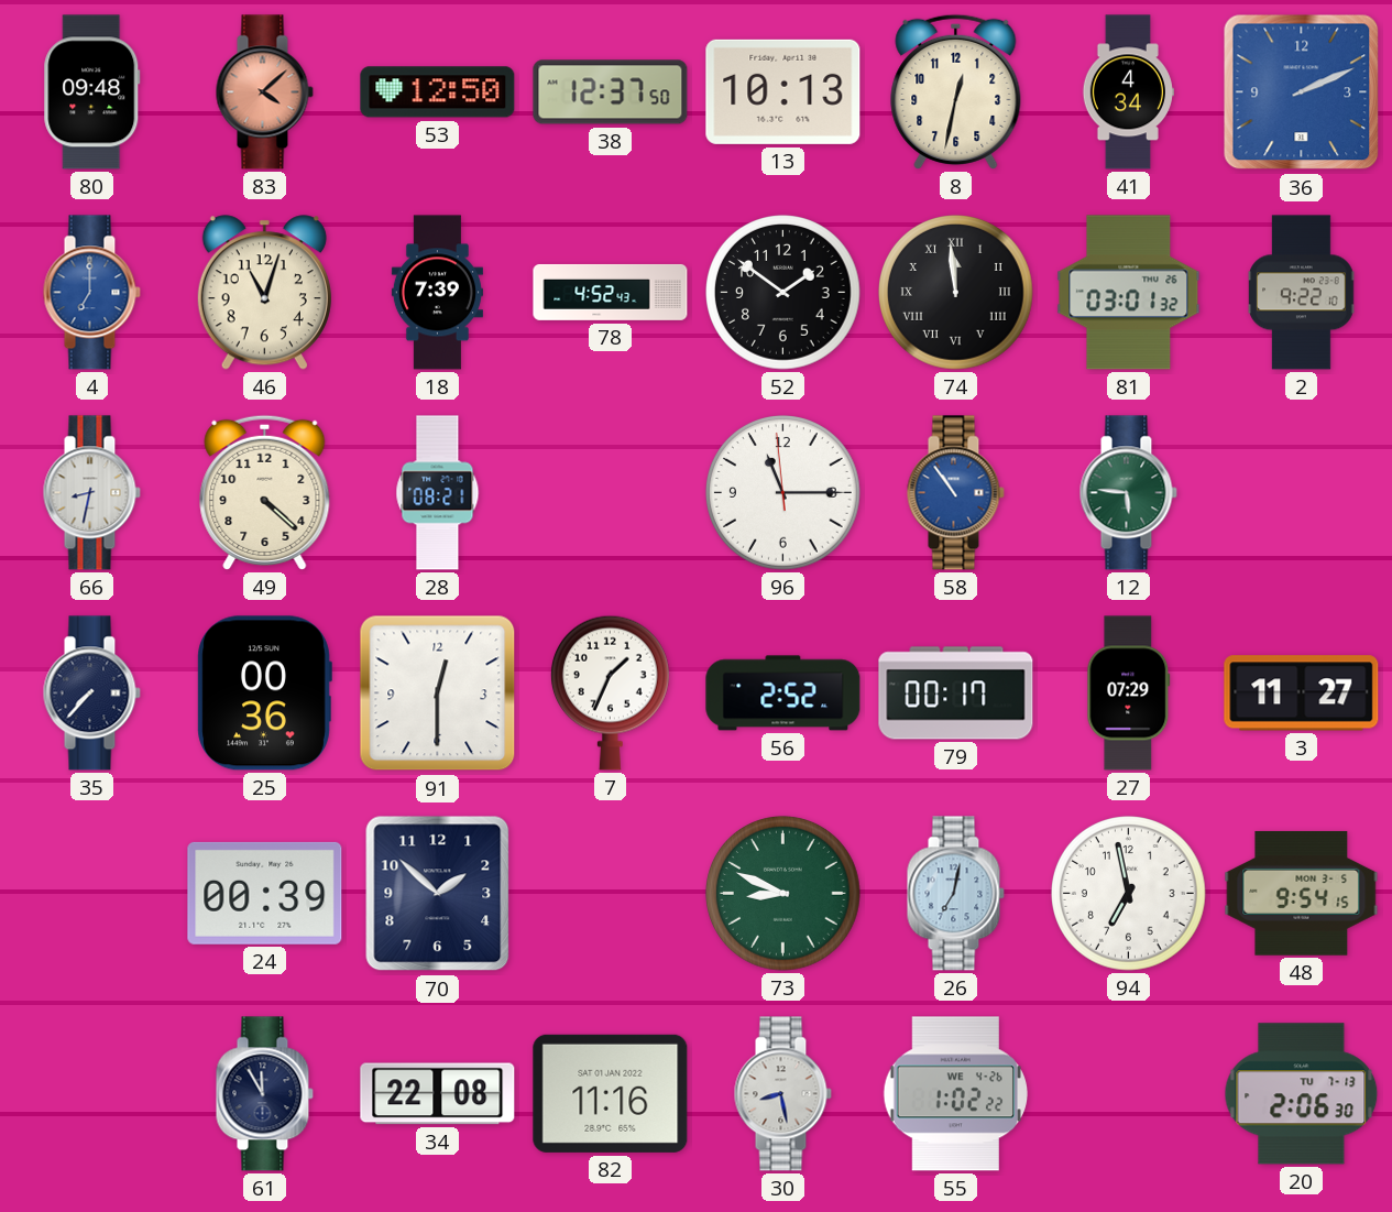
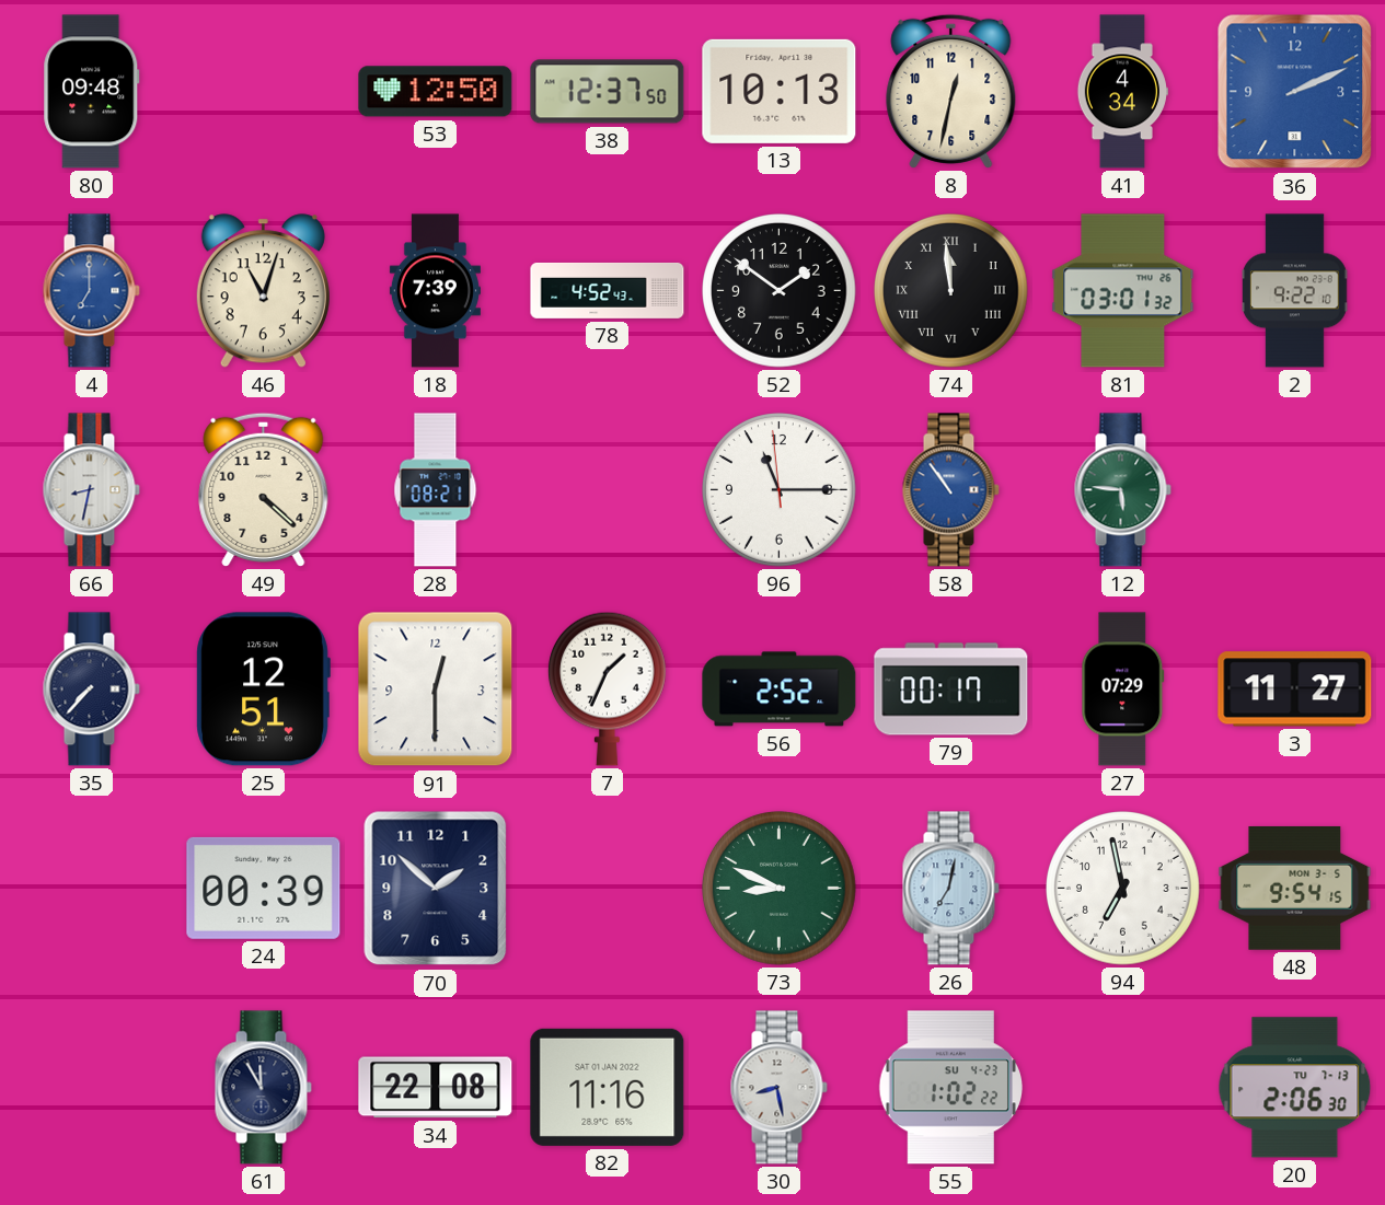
83: 4:08 -> none
25: 00:36 -> 12:51
55 date: WE 4-26 -> SU 4-23
